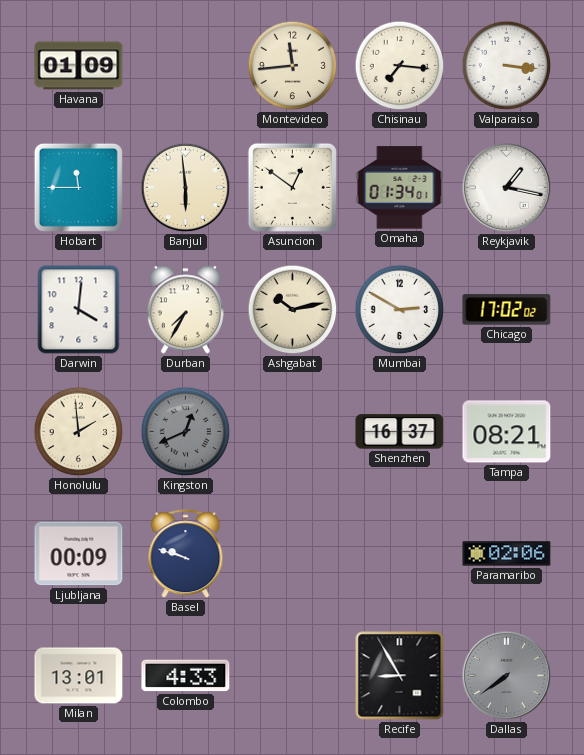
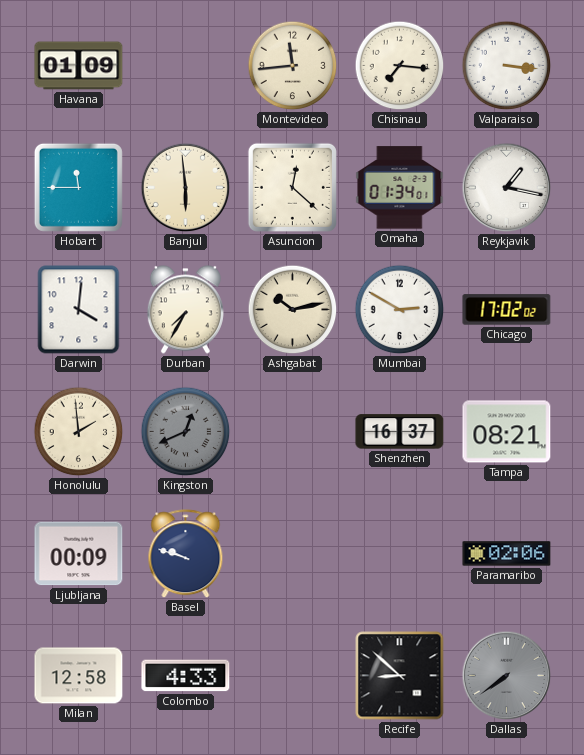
Asuncion: 12:51 -> 12:22
Milan: 13:01 -> 12:58
Recife: 8:55 -> 8:52
